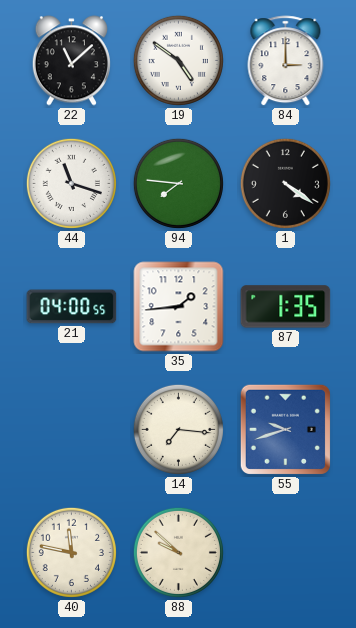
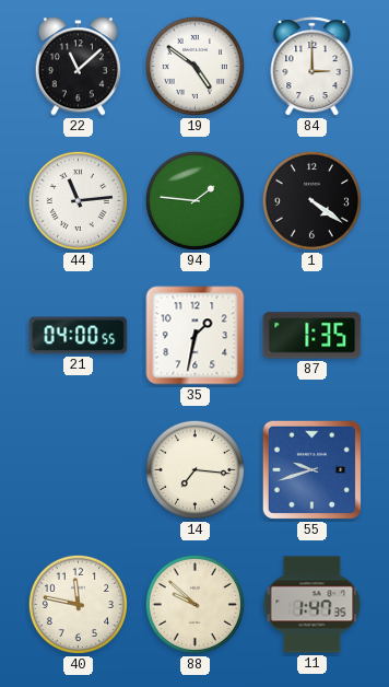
44: 11:18 -> 11:14
94: 7:46 -> 1:46
35: 1:44 -> 1:32
11: none -> 1:47
